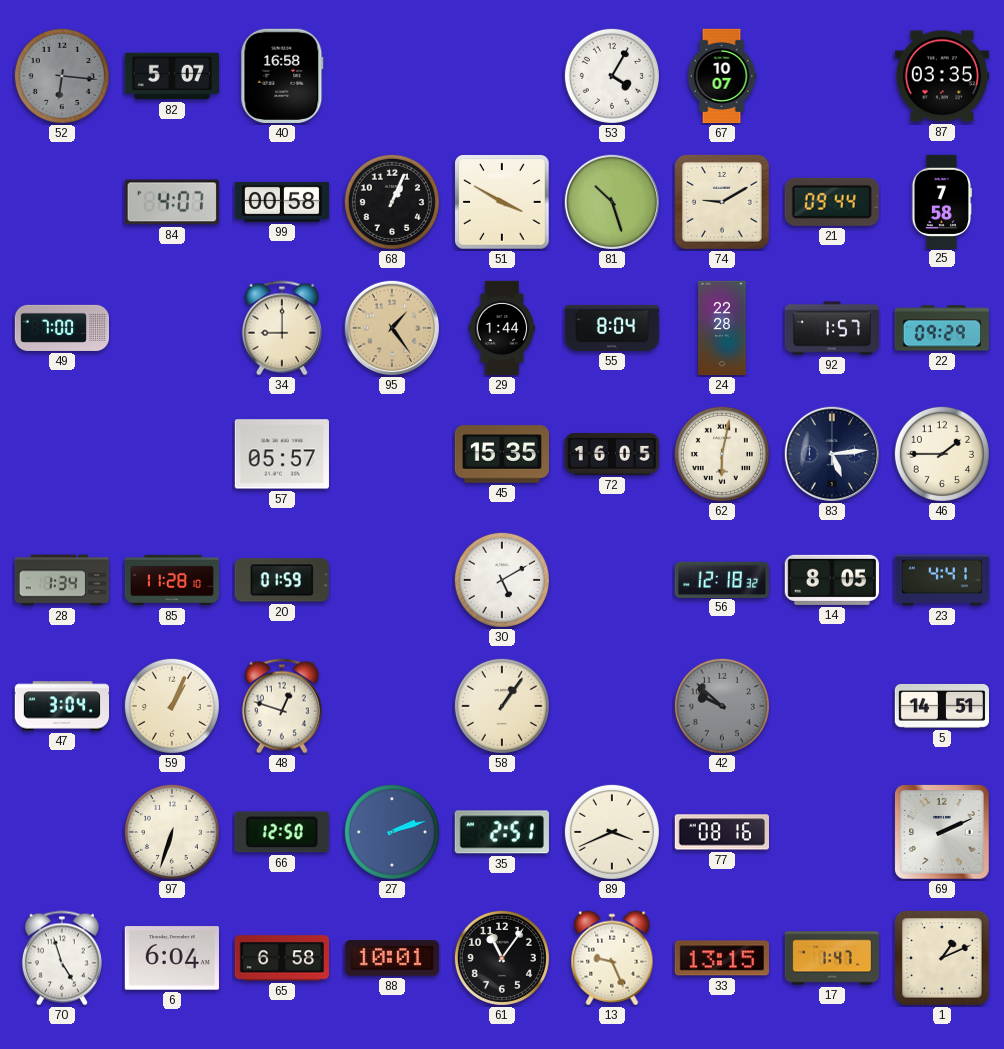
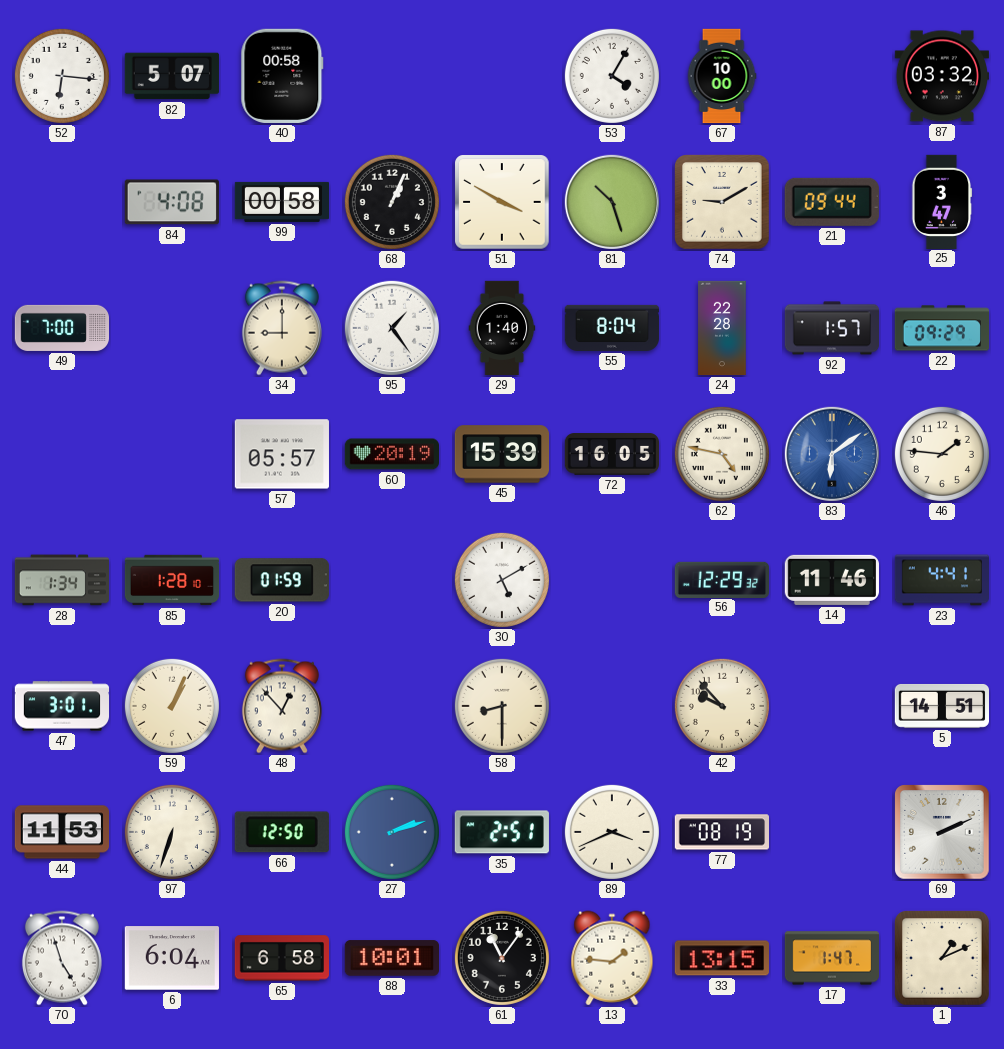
52 dial: grey -> white
40: 16:58 -> 00:58
67: 10:07 -> 10:00
87: 03:35 -> 03:32
84: 4:07 -> 4:08
25: 7:58 -> 3:47
95 dial: champagne -> white
29: 1:44 -> 1:40
60: none -> 20:19
45: 15:35 -> 15:39
62: 6:02 -> 4:47
83: 5:14 -> 6:09
83 dial: navy -> blue
46: 1:45 -> 1:46
85: 11:28 -> 1:28
56: 12:18 -> 12:29
14: 8:05 -> 11:46
47: 3:04 -> 3:01
48: 12:48 -> 12:53
58: 1:06 -> 8:30
42: 9:52 -> 9:53
42 dial: grey -> cream
44: none -> 11:53
77: 08:16 -> 08:19
13: 9:26 -> 1:46
